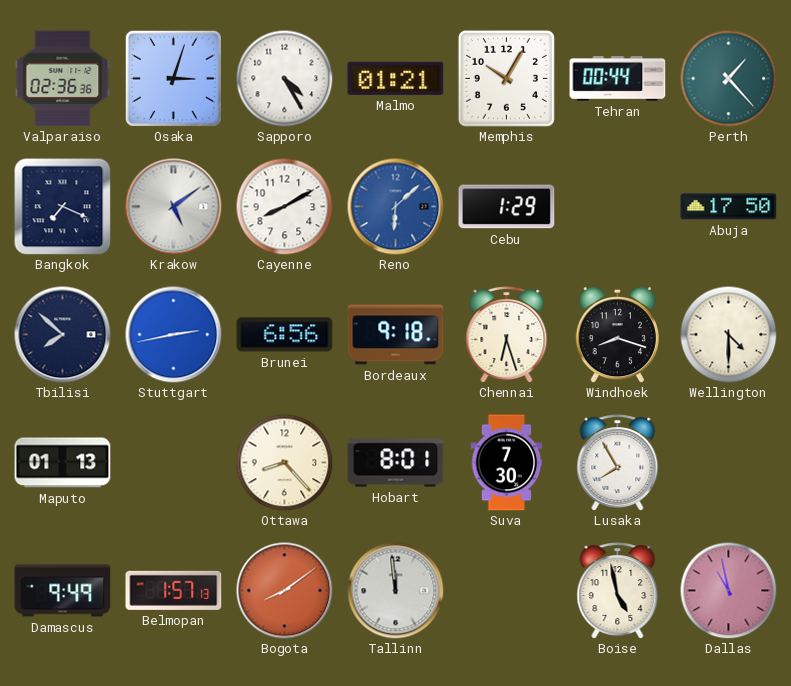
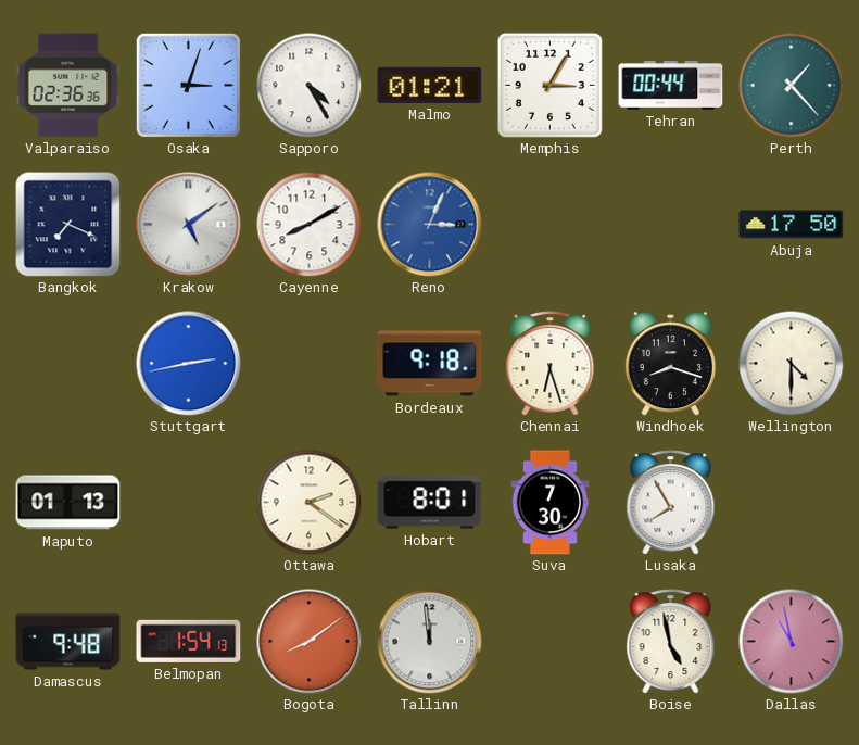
Memphis: 10:05 -> 3:05
Reno: 6:08 -> 3:04
Cebu: 1:29 -> none
Tbilisi: 7:52 -> none
Brunei: 6:56 -> none
Ottawa: 8:23 -> 2:21
Damascus: 9:49 -> 9:48
Belmopan: 1:57 -> 1:54
